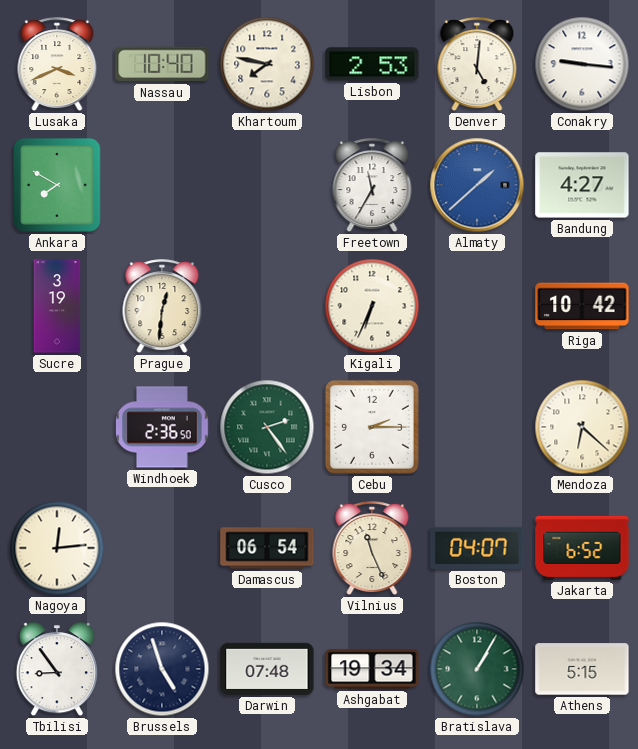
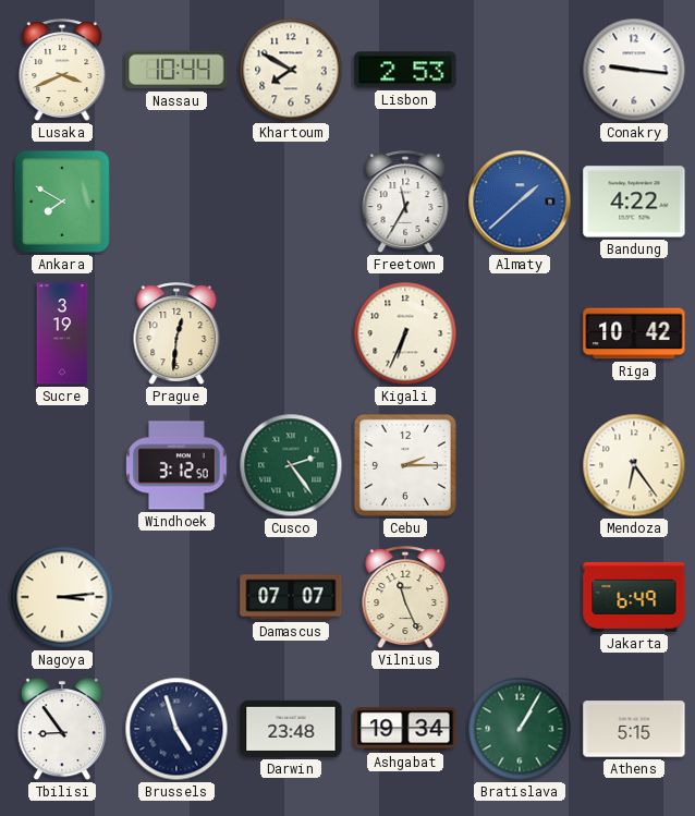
Nassau: 10:40 -> 10:44
Khartoum: 7:47 -> 7:50
Denver: 5:01 -> none
Bandung: 4:27 -> 4:22
Windhoek: 2:36 -> 3:12
Mendoza: 6:22 -> 6:24
Nagoya: 12:14 -> 3:14
Damascus: 06:54 -> 07:07
Boston: 04:07 -> none
Jakarta: 6:52 -> 6:49
Darwin: 07:48 -> 23:48
